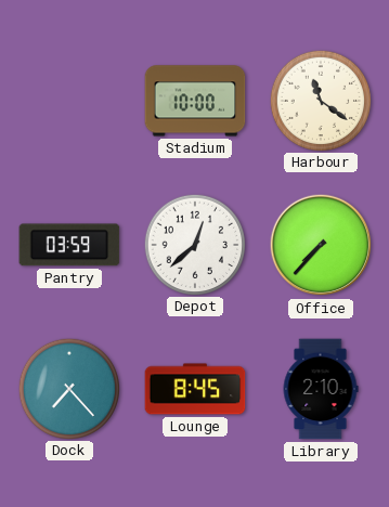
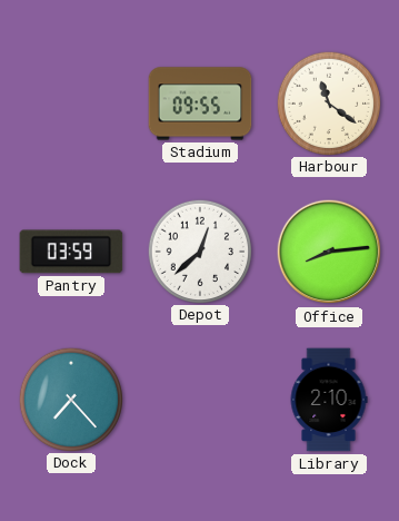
Stadium: 10:00 -> 09:55
Office: 7:37 -> 8:14
Lounge: 8:45 -> none
